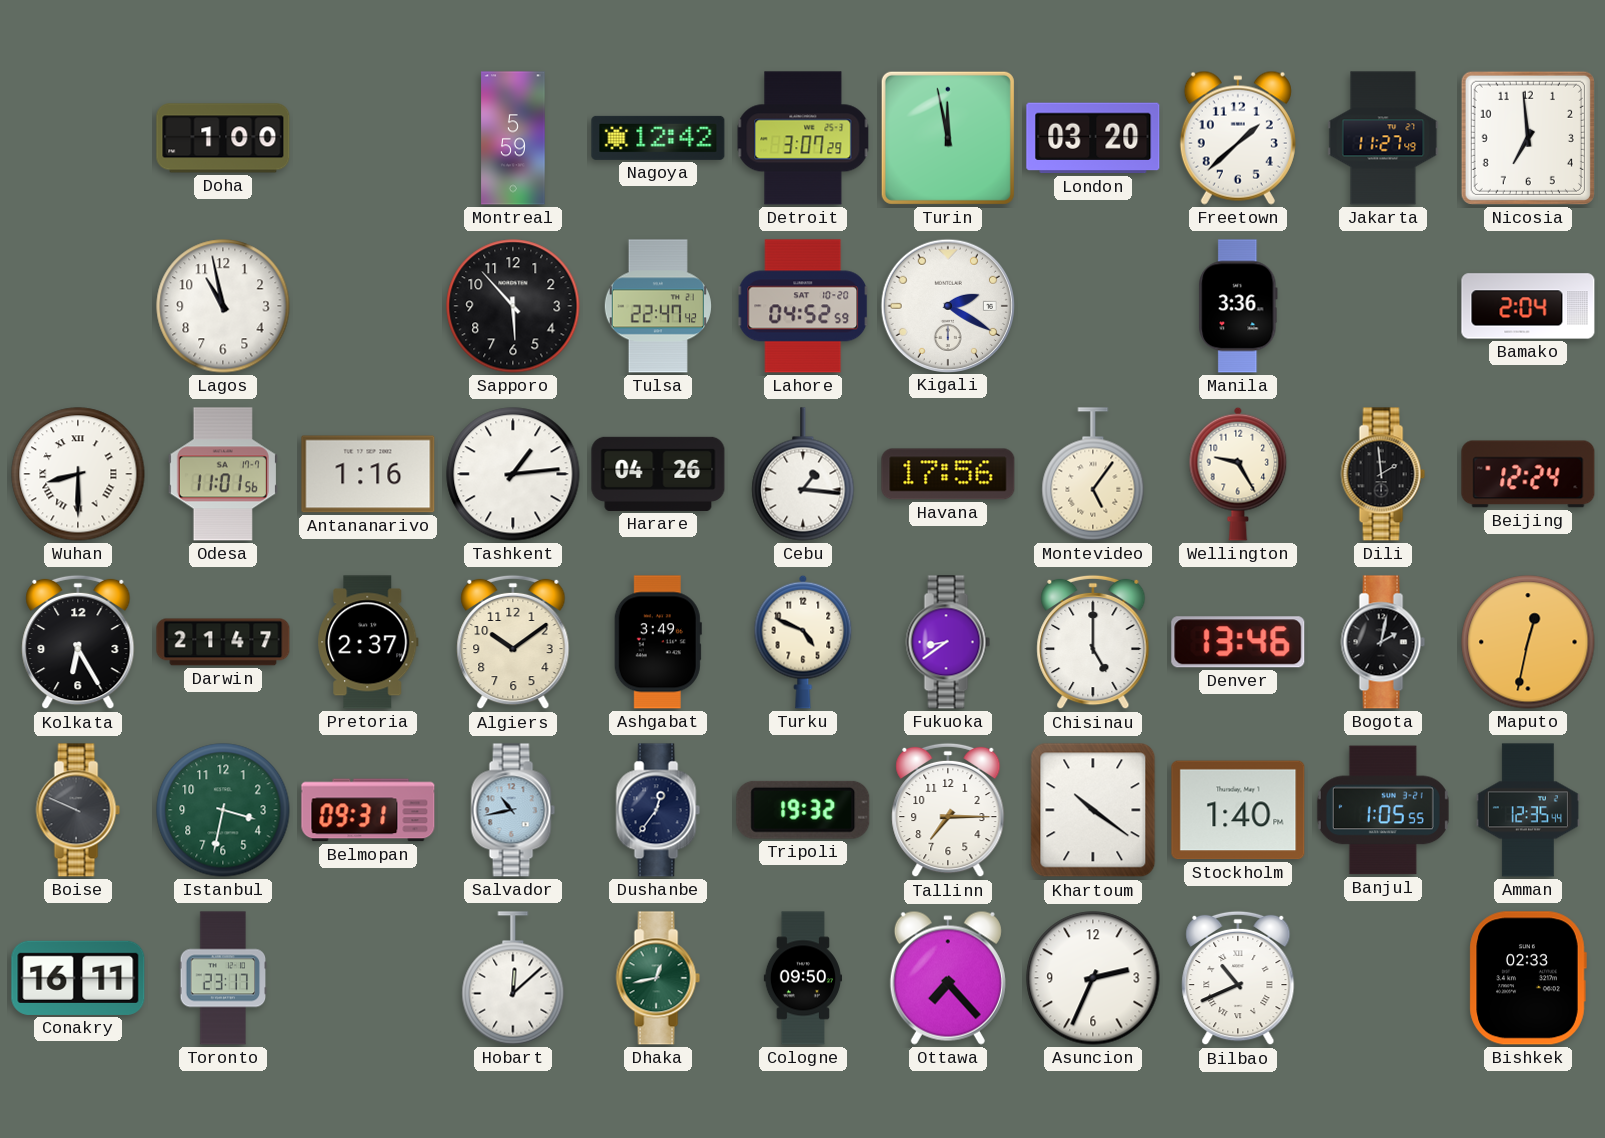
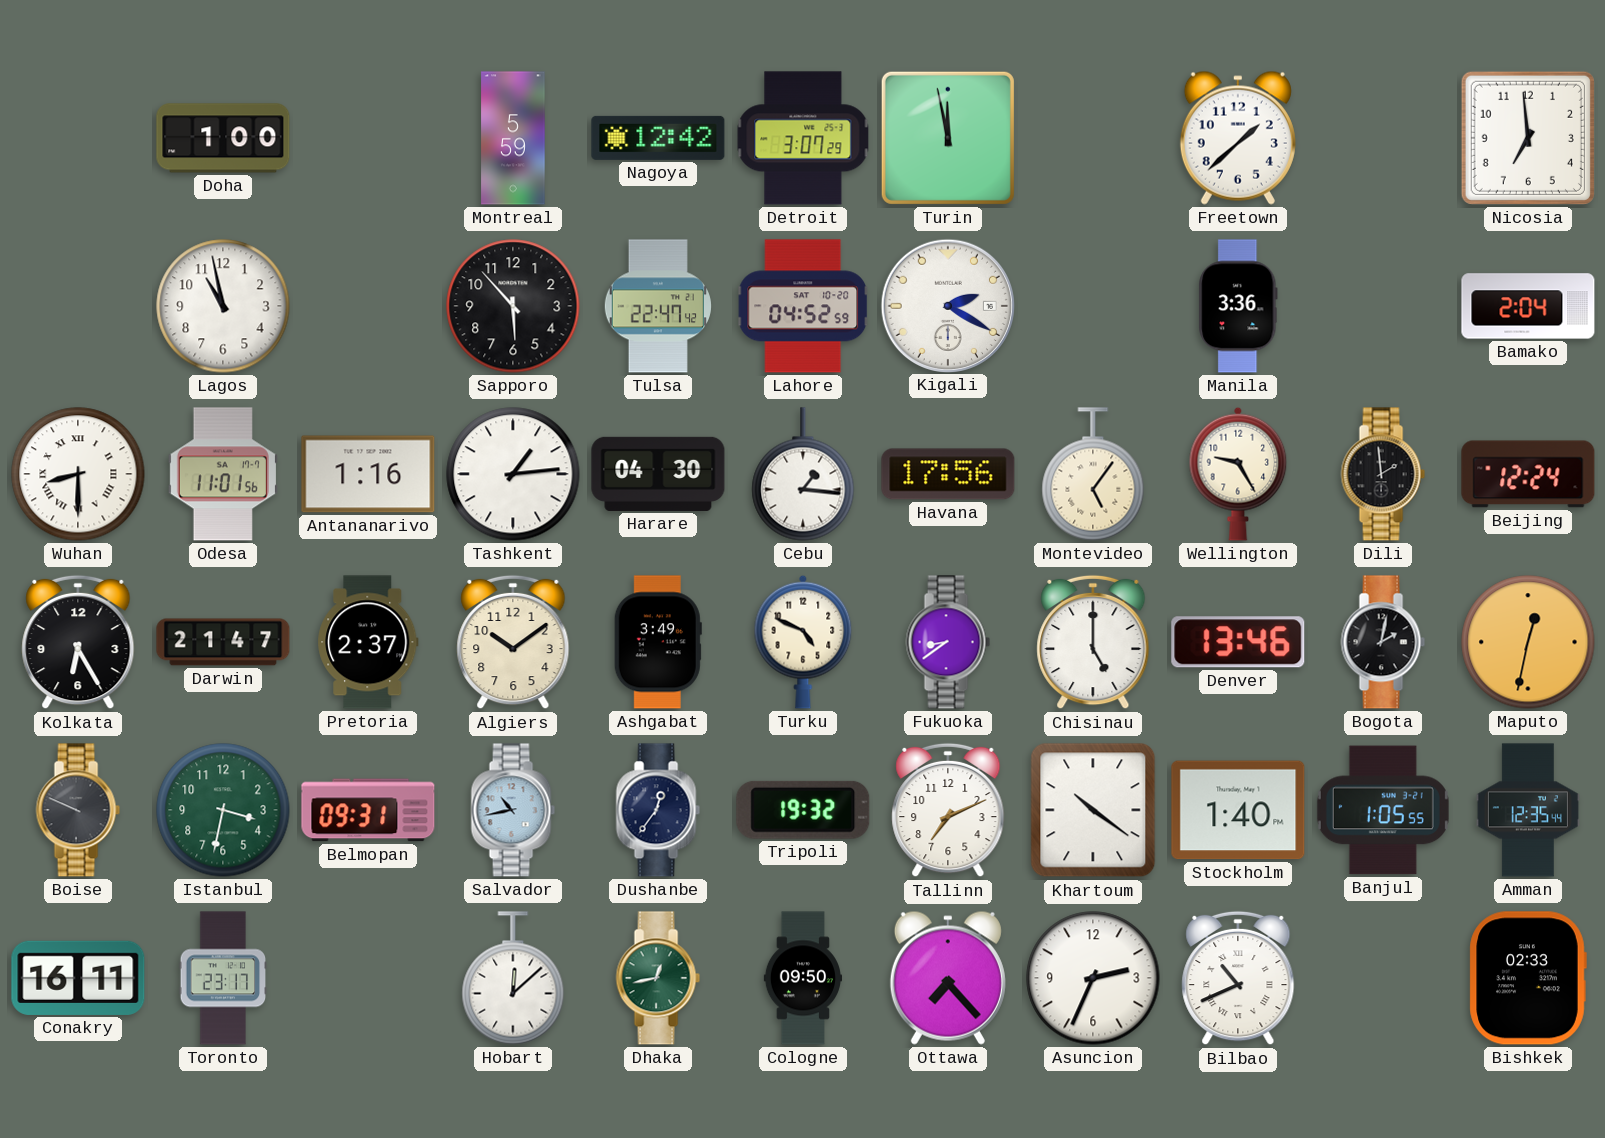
London: 03:20 -> none
Jakarta: 11:27 -> none
Harare: 04:26 -> 04:30
Tallinn: 7:15 -> 7:11
